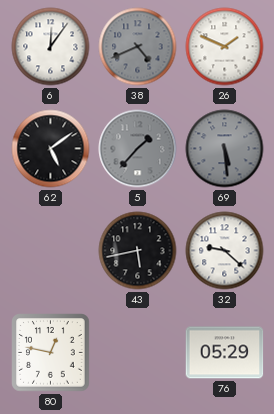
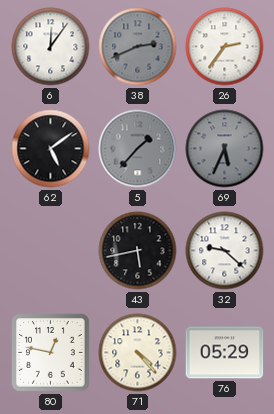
38: 4:41 -> 2:41
26: 1:49 -> 2:36
69: 5:29 -> 5:34
71: none -> 4:23
